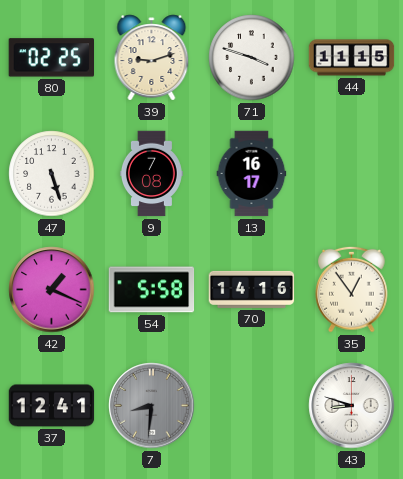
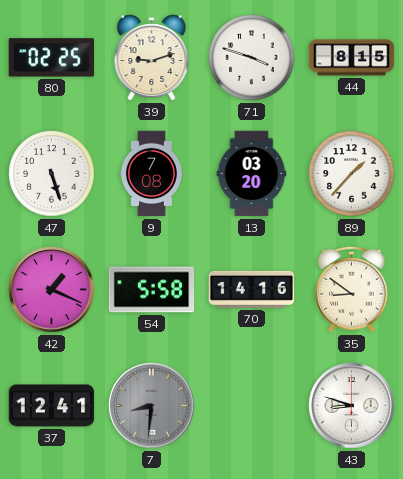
44: 11:15 -> 8:15
13: 16:17 -> 03:20
89: none -> 1:37
35: 12:54 -> 8:51
